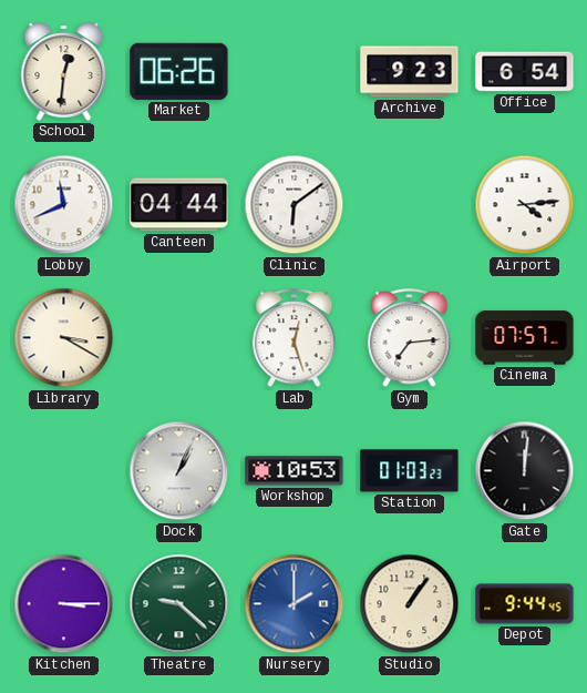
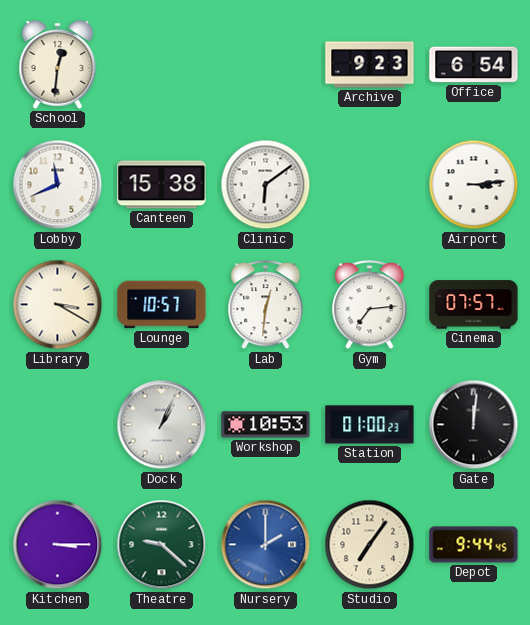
Market: 06:26 -> none
Canteen: 04:44 -> 15:38
Airport: 4:14 -> 3:14
Lounge: none -> 10:57
Lab: 12:27 -> 12:31
Station: 01:03 -> 01:00
Studio: 1:06 -> 7:06
